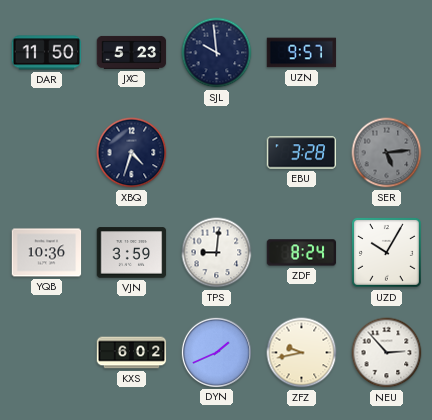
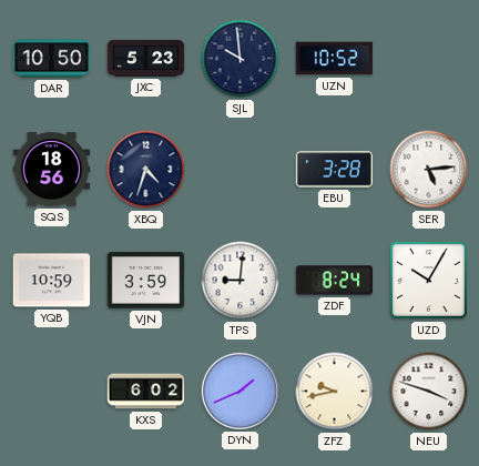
DAR: 11:50 -> 10:50
UZN: 9:57 -> 10:52
SQS: none -> 18:56
SER dial: grey -> white
YQB: 10:36 -> 10:59
NEU: 2:53 -> 3:48
